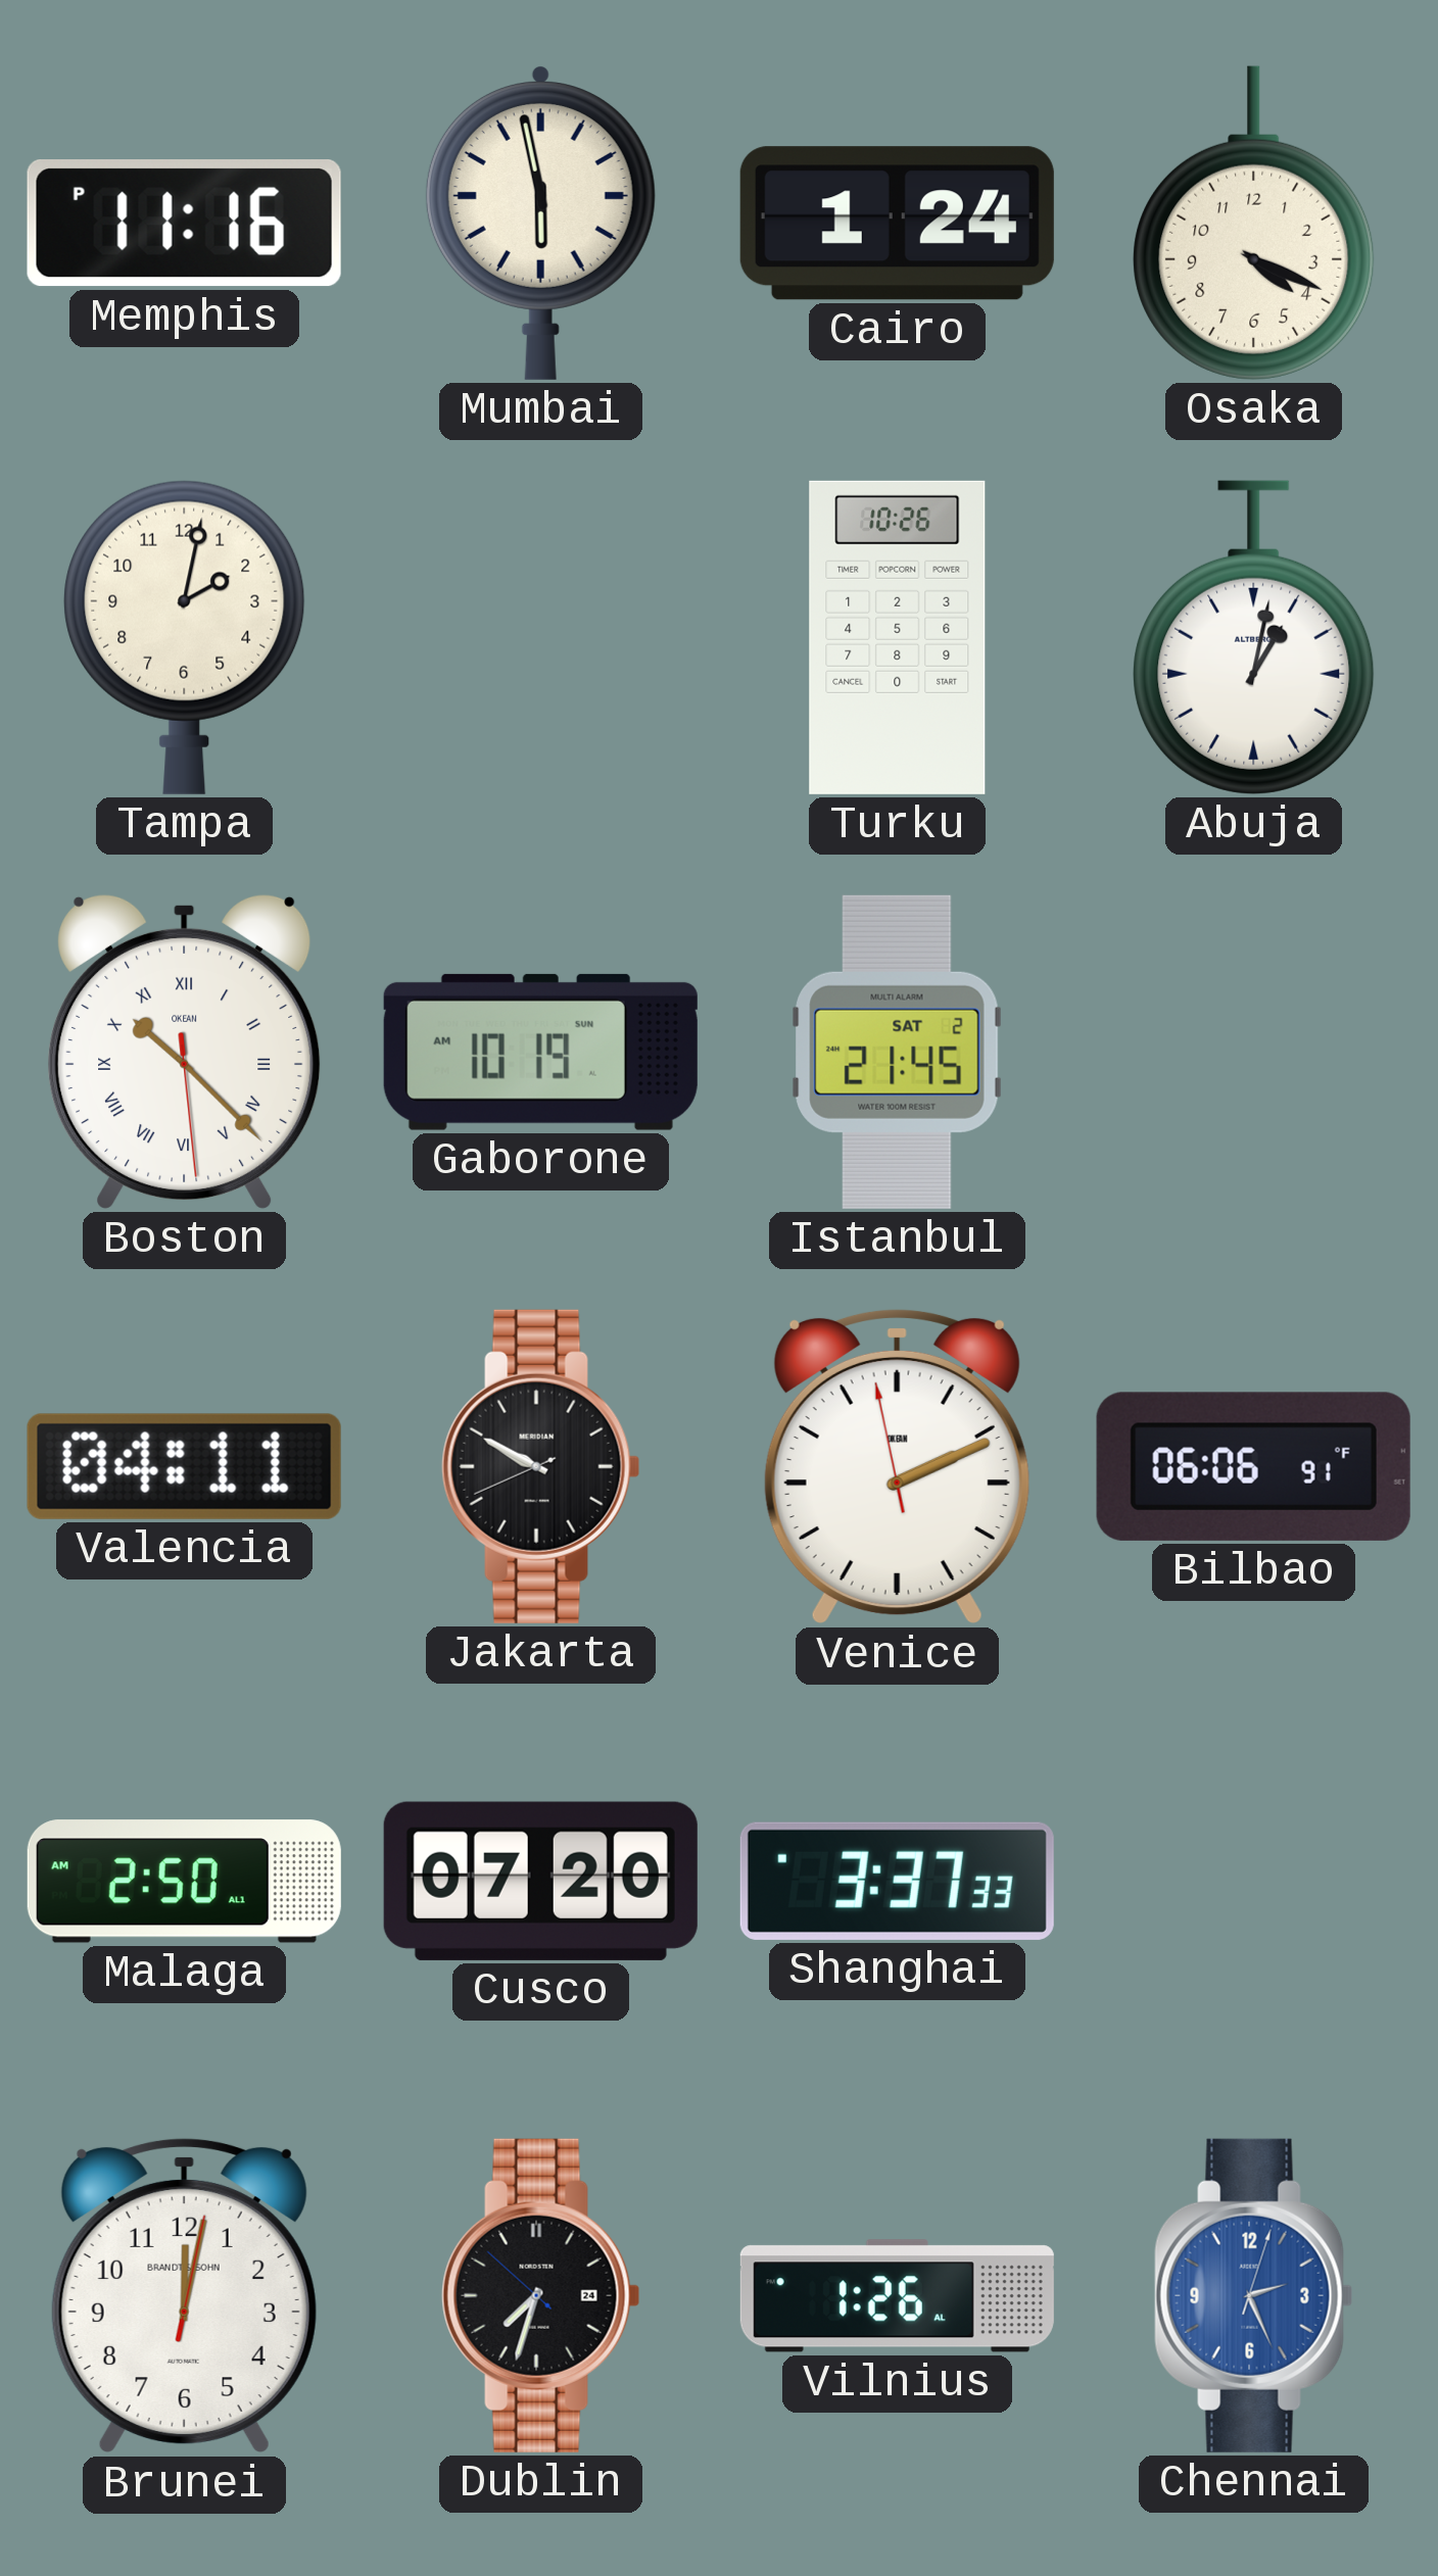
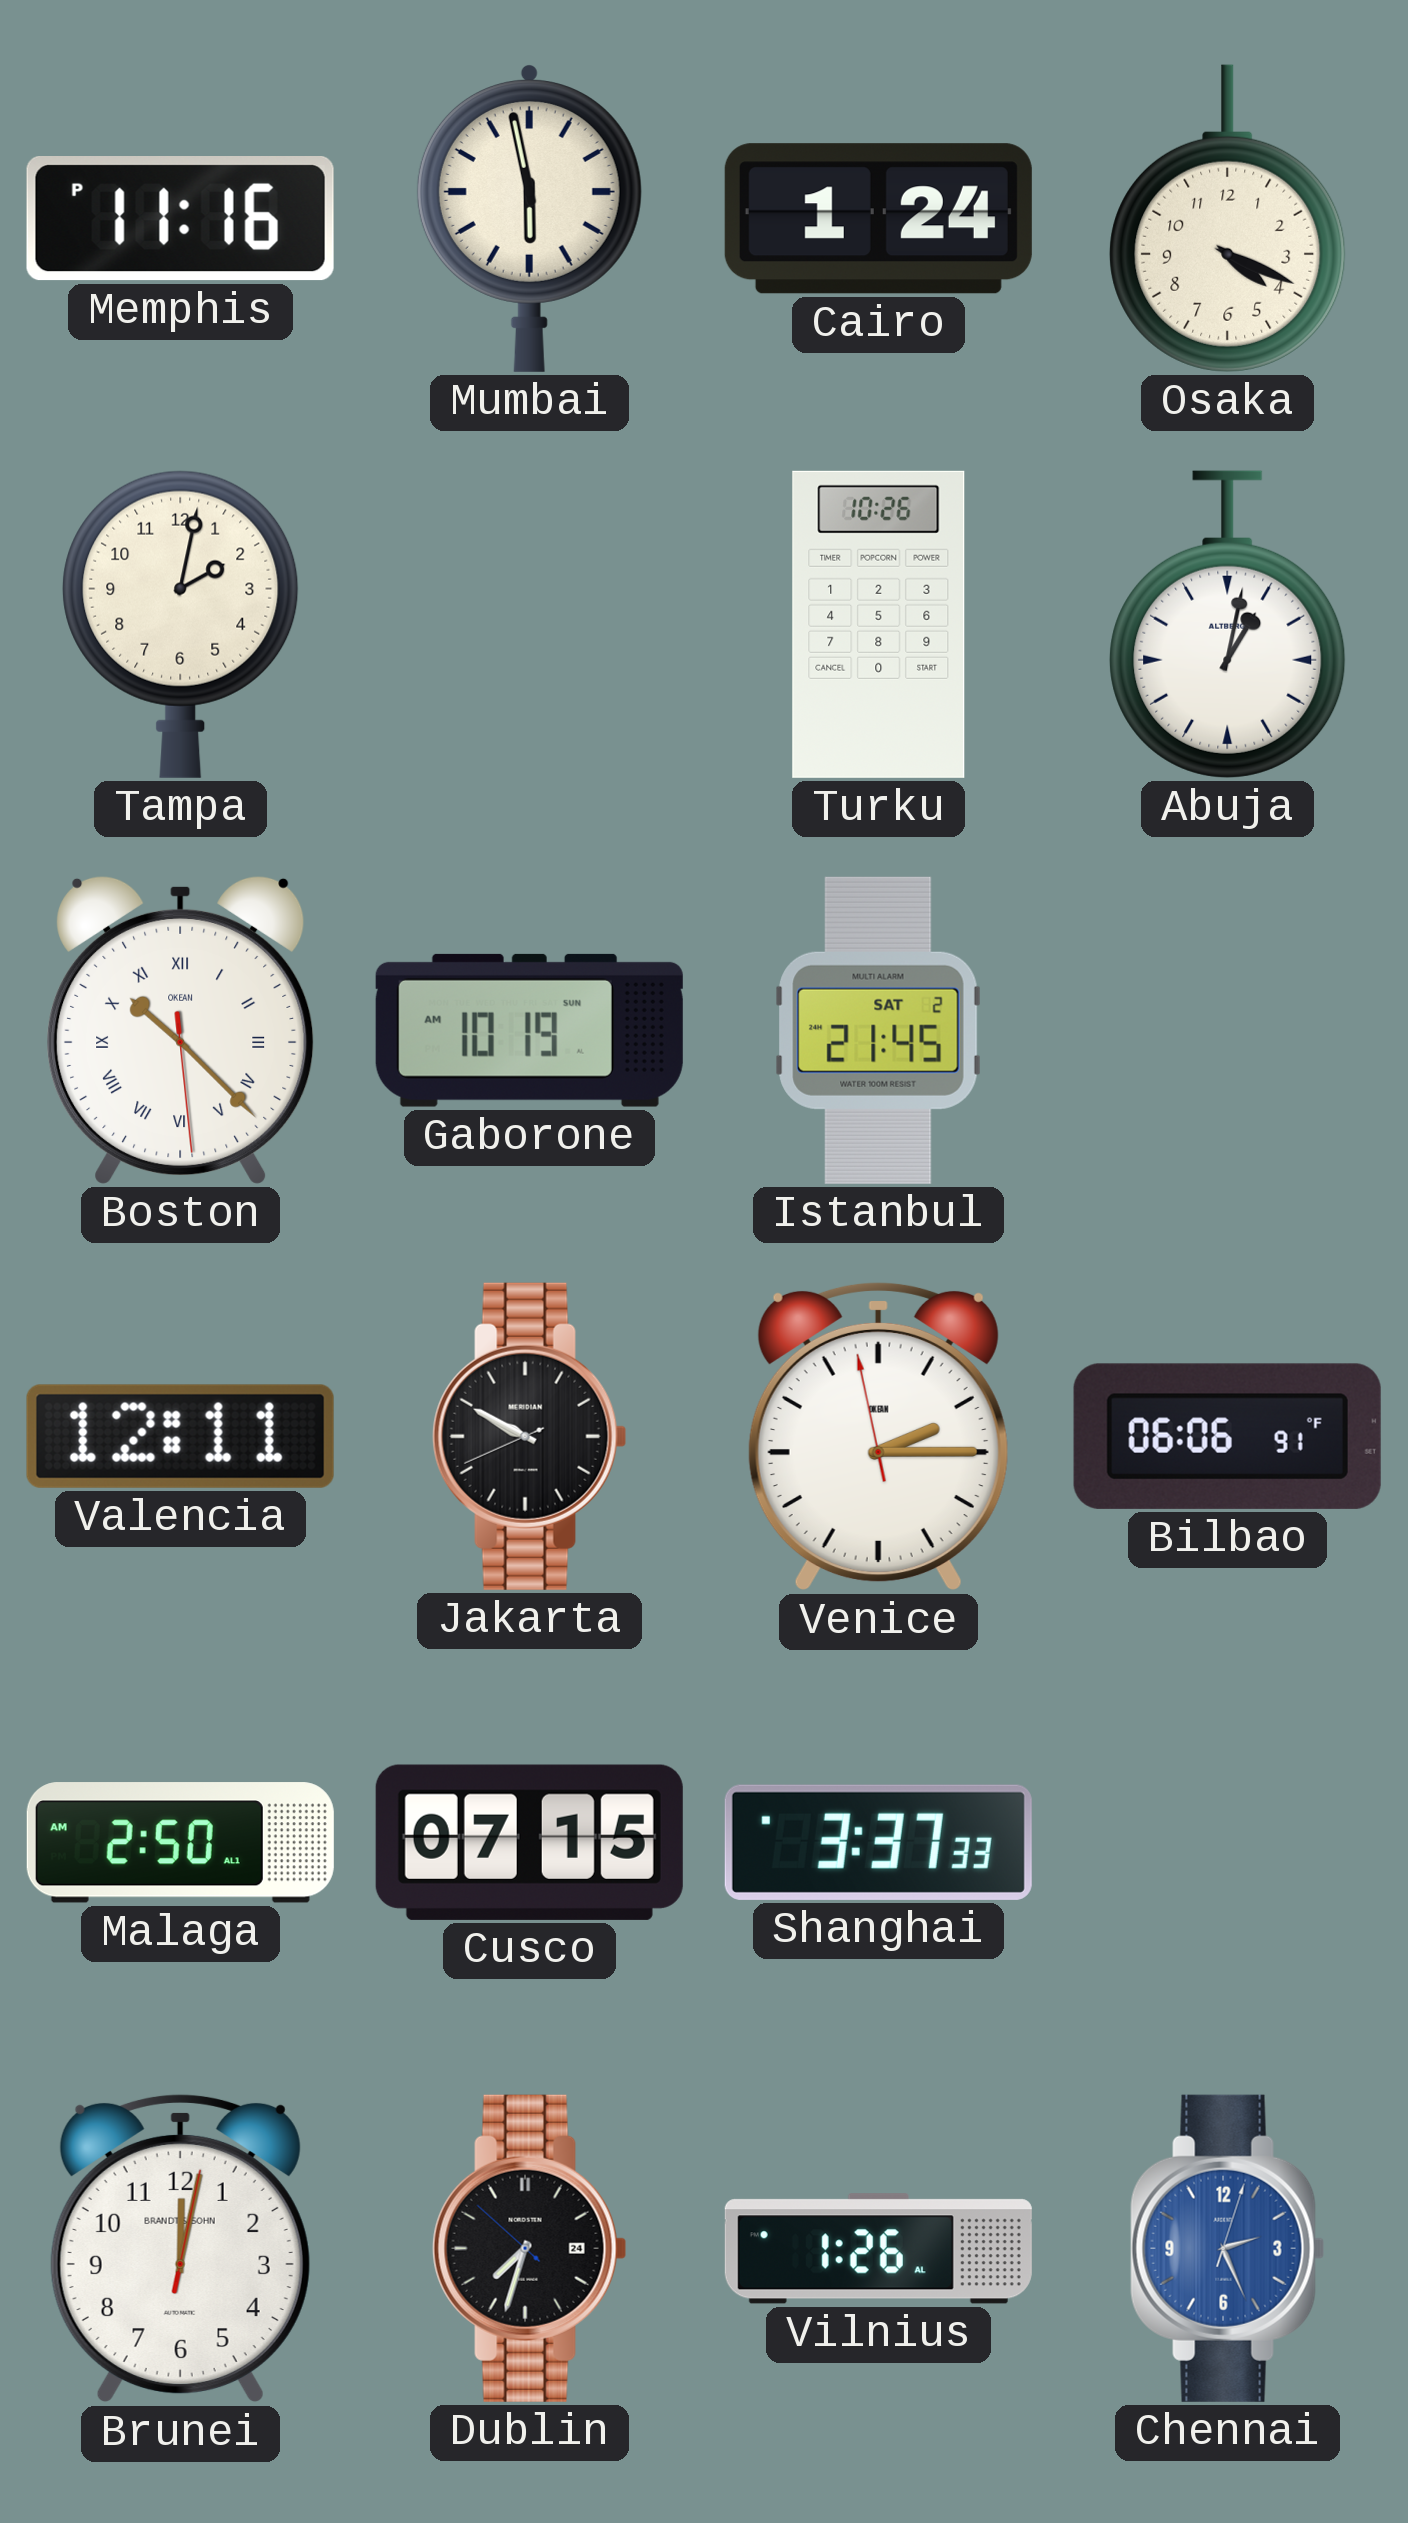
Valencia: 04:11 -> 12:11
Venice: 2:10 -> 2:14
Cusco: 07:20 -> 07:15
